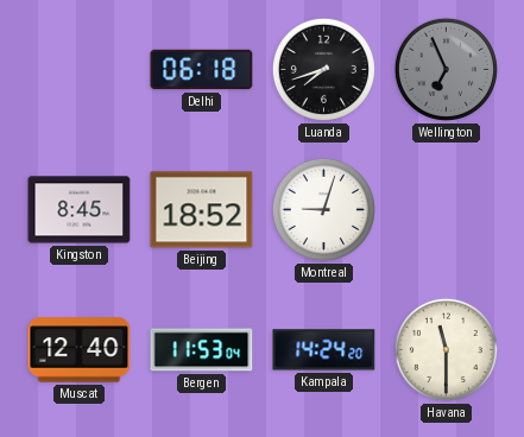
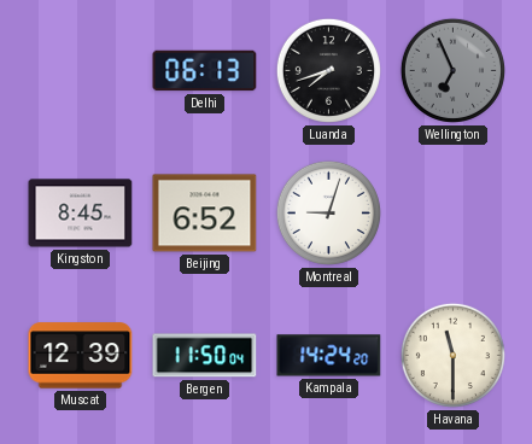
Delhi: 06:18 -> 06:13
Beijing: 18:52 -> 6:52
Muscat: 12:40 -> 12:39
Bergen: 11:53 -> 11:50
